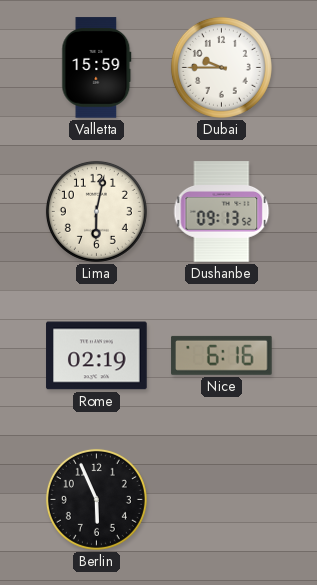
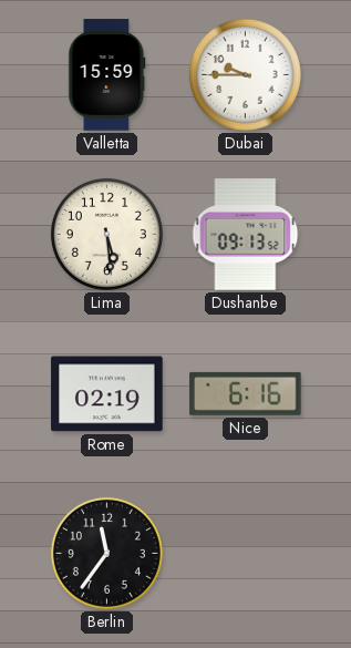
Lima: 6:02 -> 5:29
Berlin: 5:56 -> 11:36
